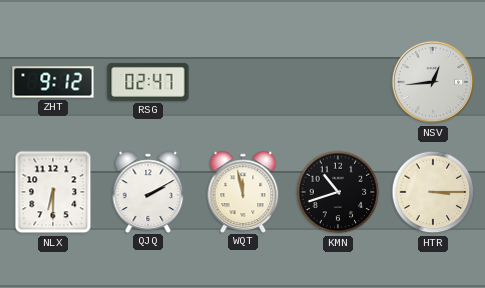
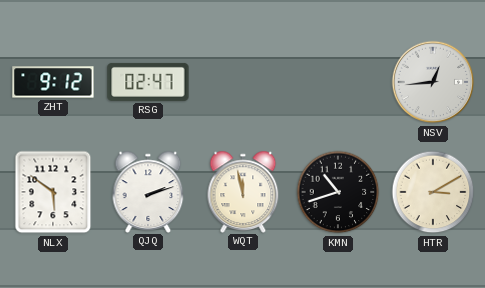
NLX: 6:30 -> 5:51
QJQ: 2:10 -> 2:12
HTR: 3:15 -> 3:10
